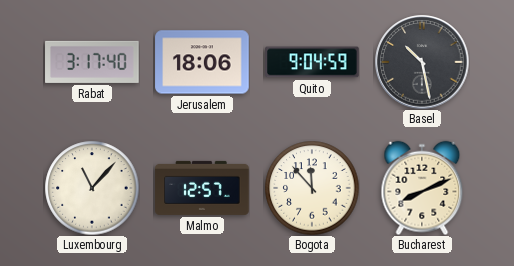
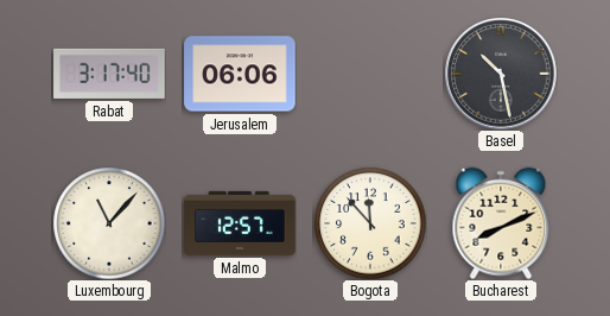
Jerusalem: 18:06 -> 06:06
Quito: 9:04 -> none
